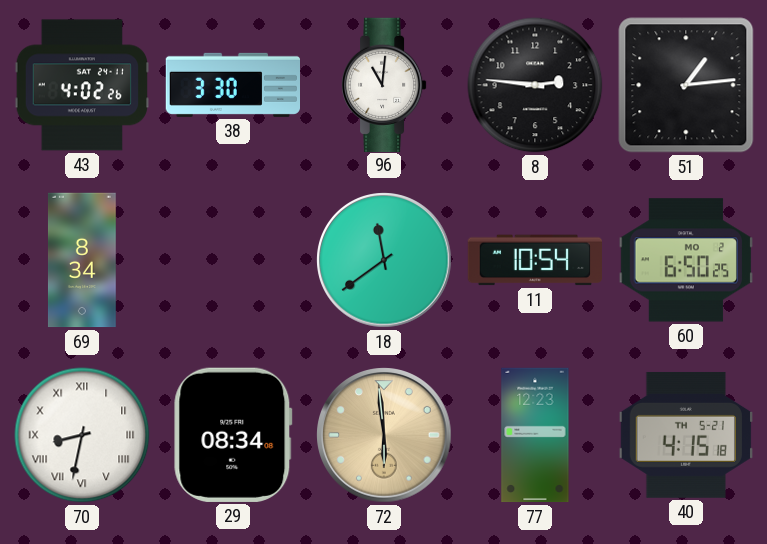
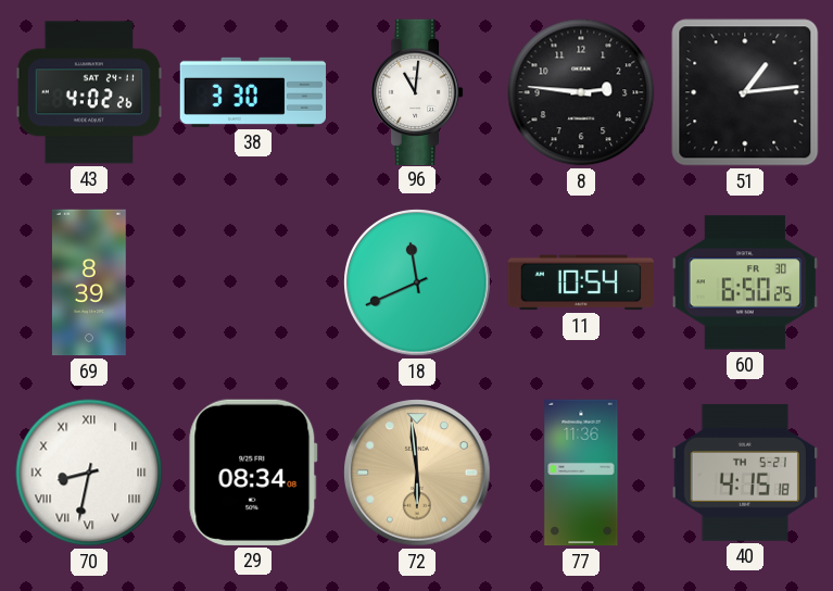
69: 8:34 -> 8:39
18: 11:39 -> 11:41
60 date: MO 2 -> FR 30
77: 12:23 -> 11:36
